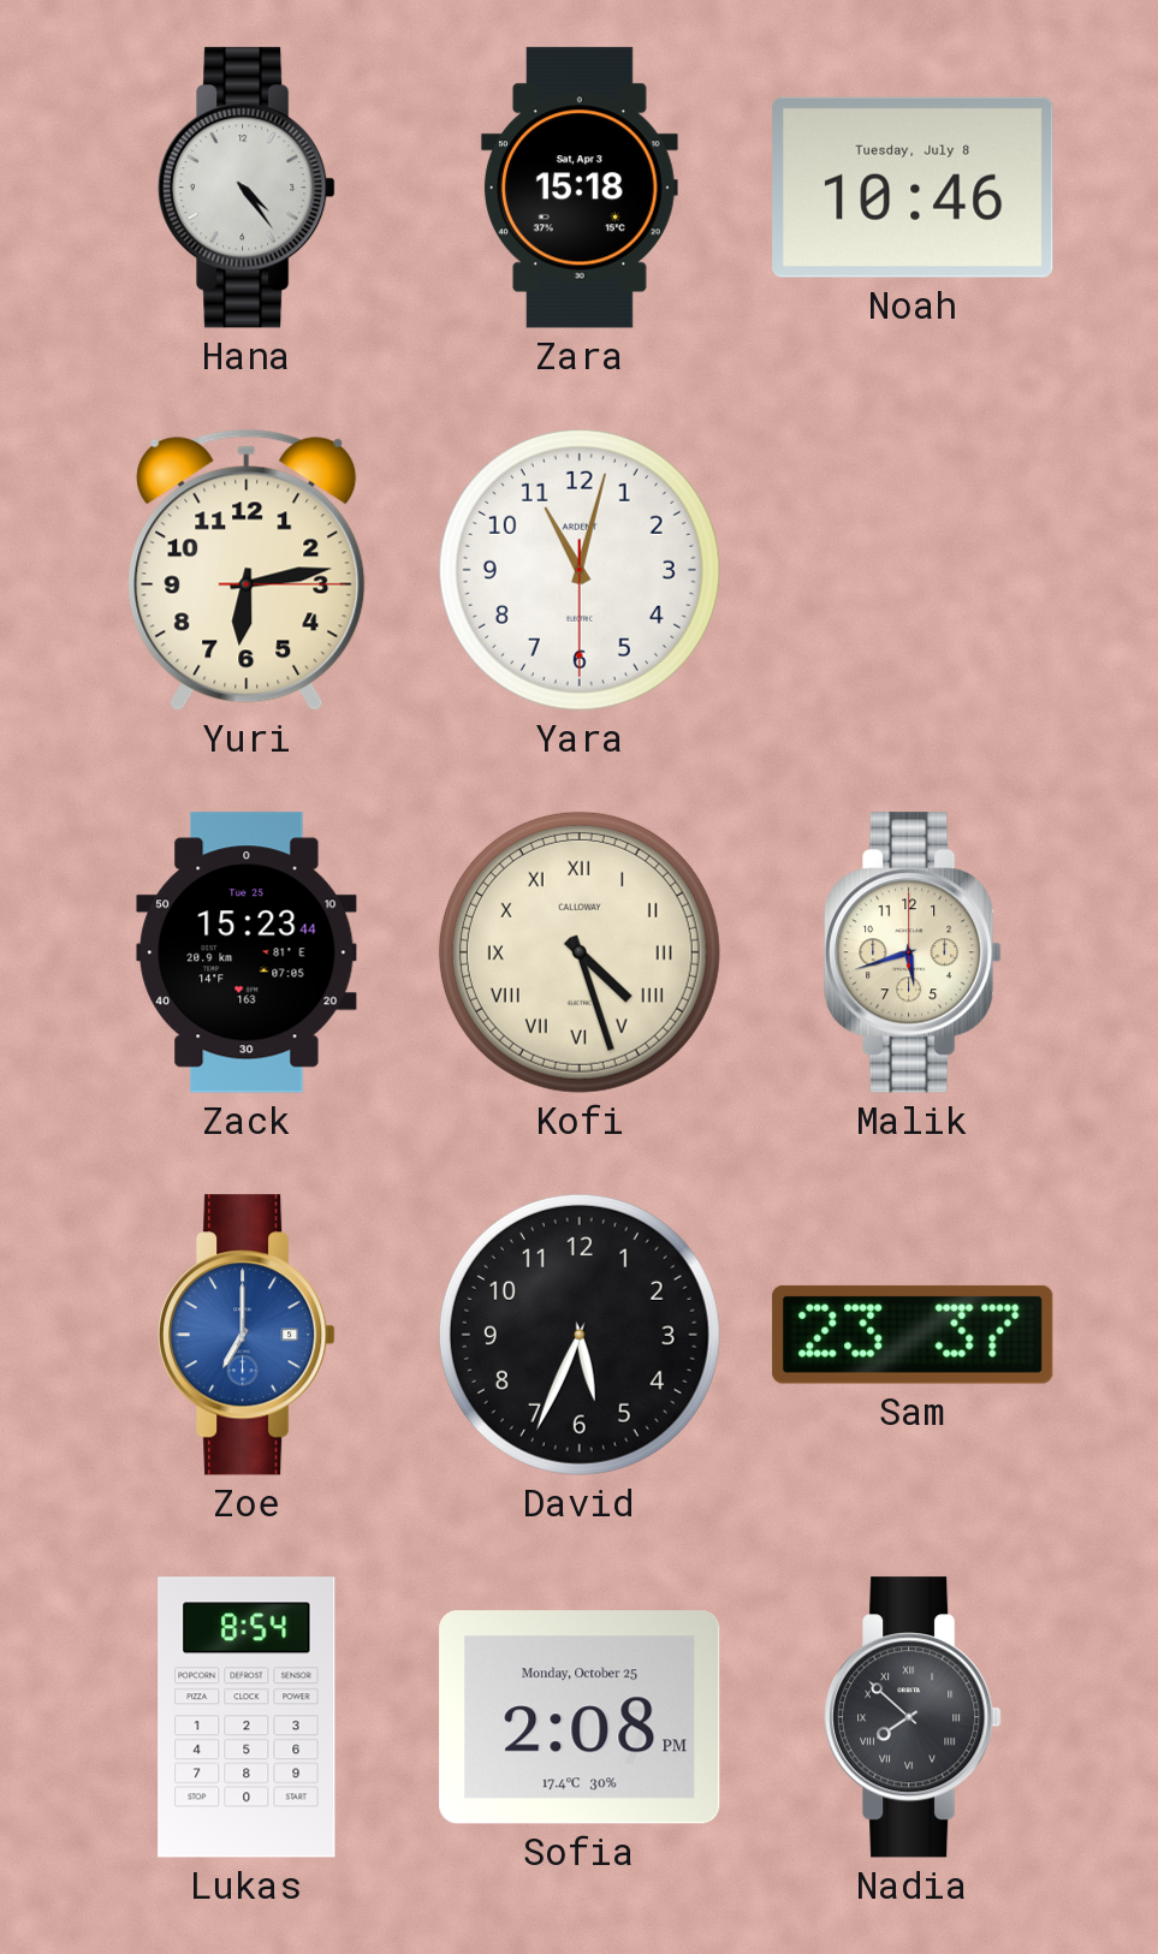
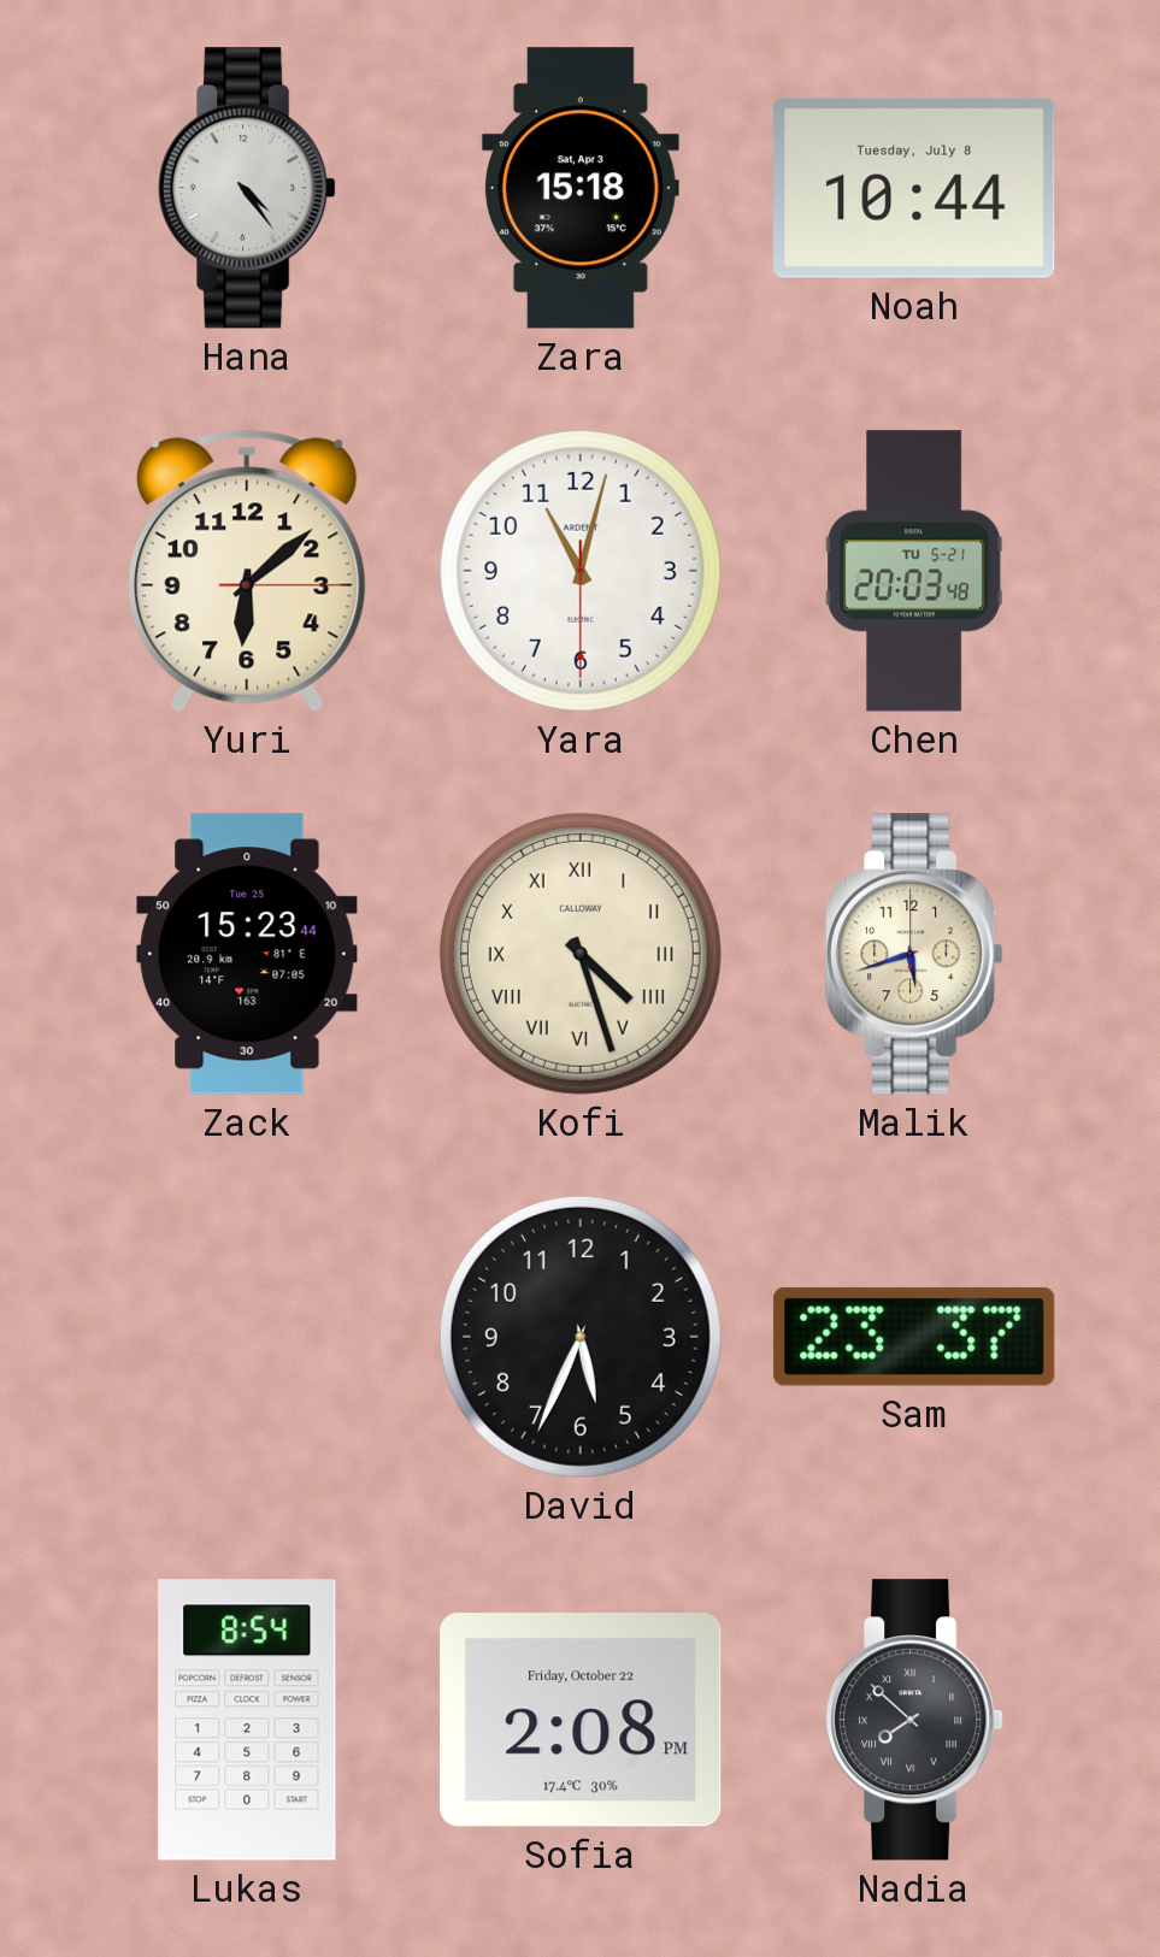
Noah: 10:46 -> 10:44
Yuri: 6:13 -> 6:08
Chen: none -> 20:03
Zoe: 7:00 -> none
Sofia date: Monday, October 25 -> Friday, October 22
